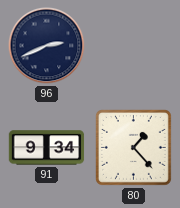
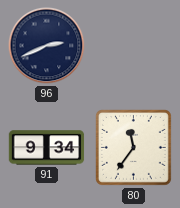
80: 1:23 -> 11:36
